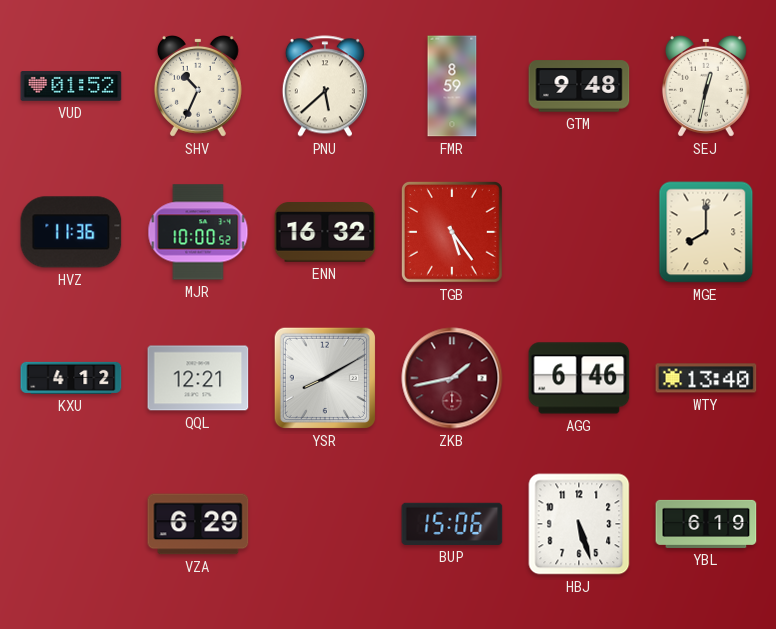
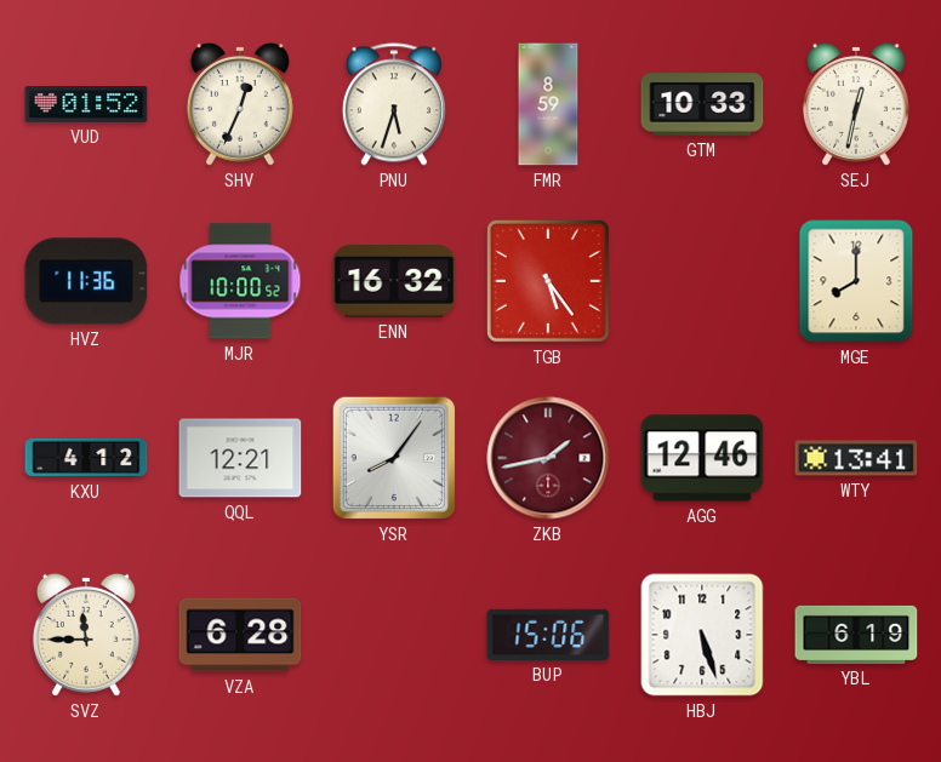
SHV: 10:34 -> 12:34
PNU: 5:38 -> 5:33
GTM: 9:48 -> 10:33
YSR: 8:10 -> 8:06
AGG: 6:46 -> 12:46
WTY: 13:40 -> 13:41
SVZ: none -> 11:45
VZA: 6:29 -> 6:28
